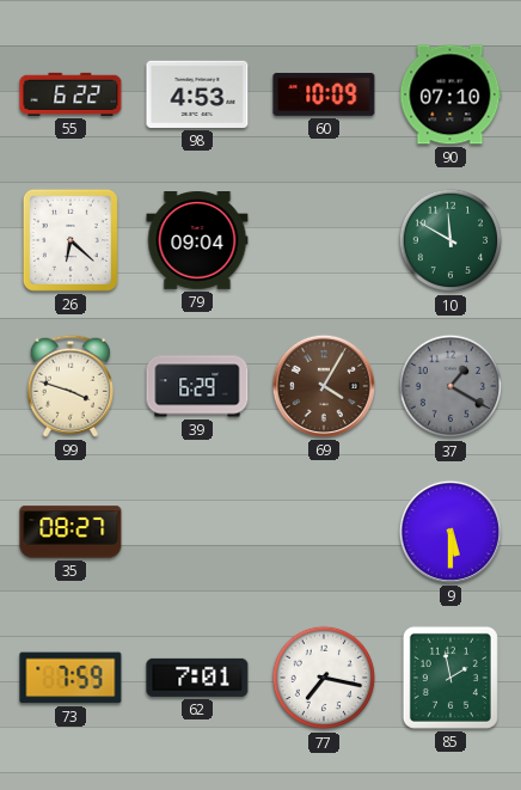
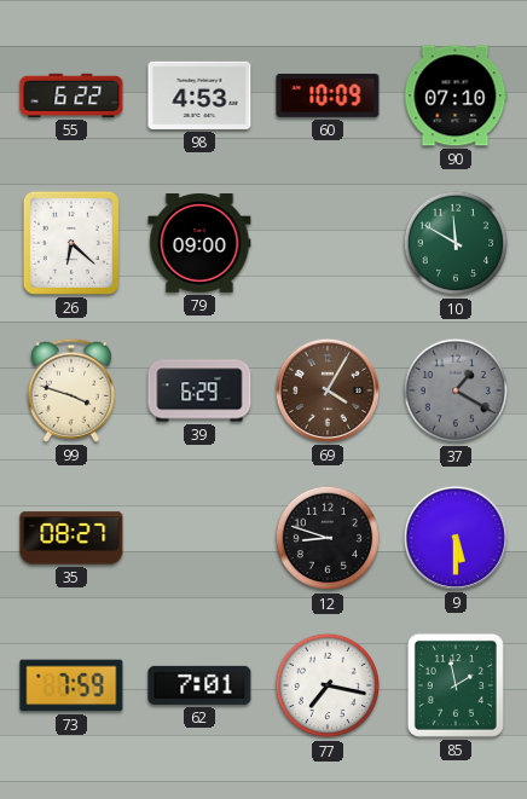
79: 09:04 -> 09:00
12: none -> 8:48
